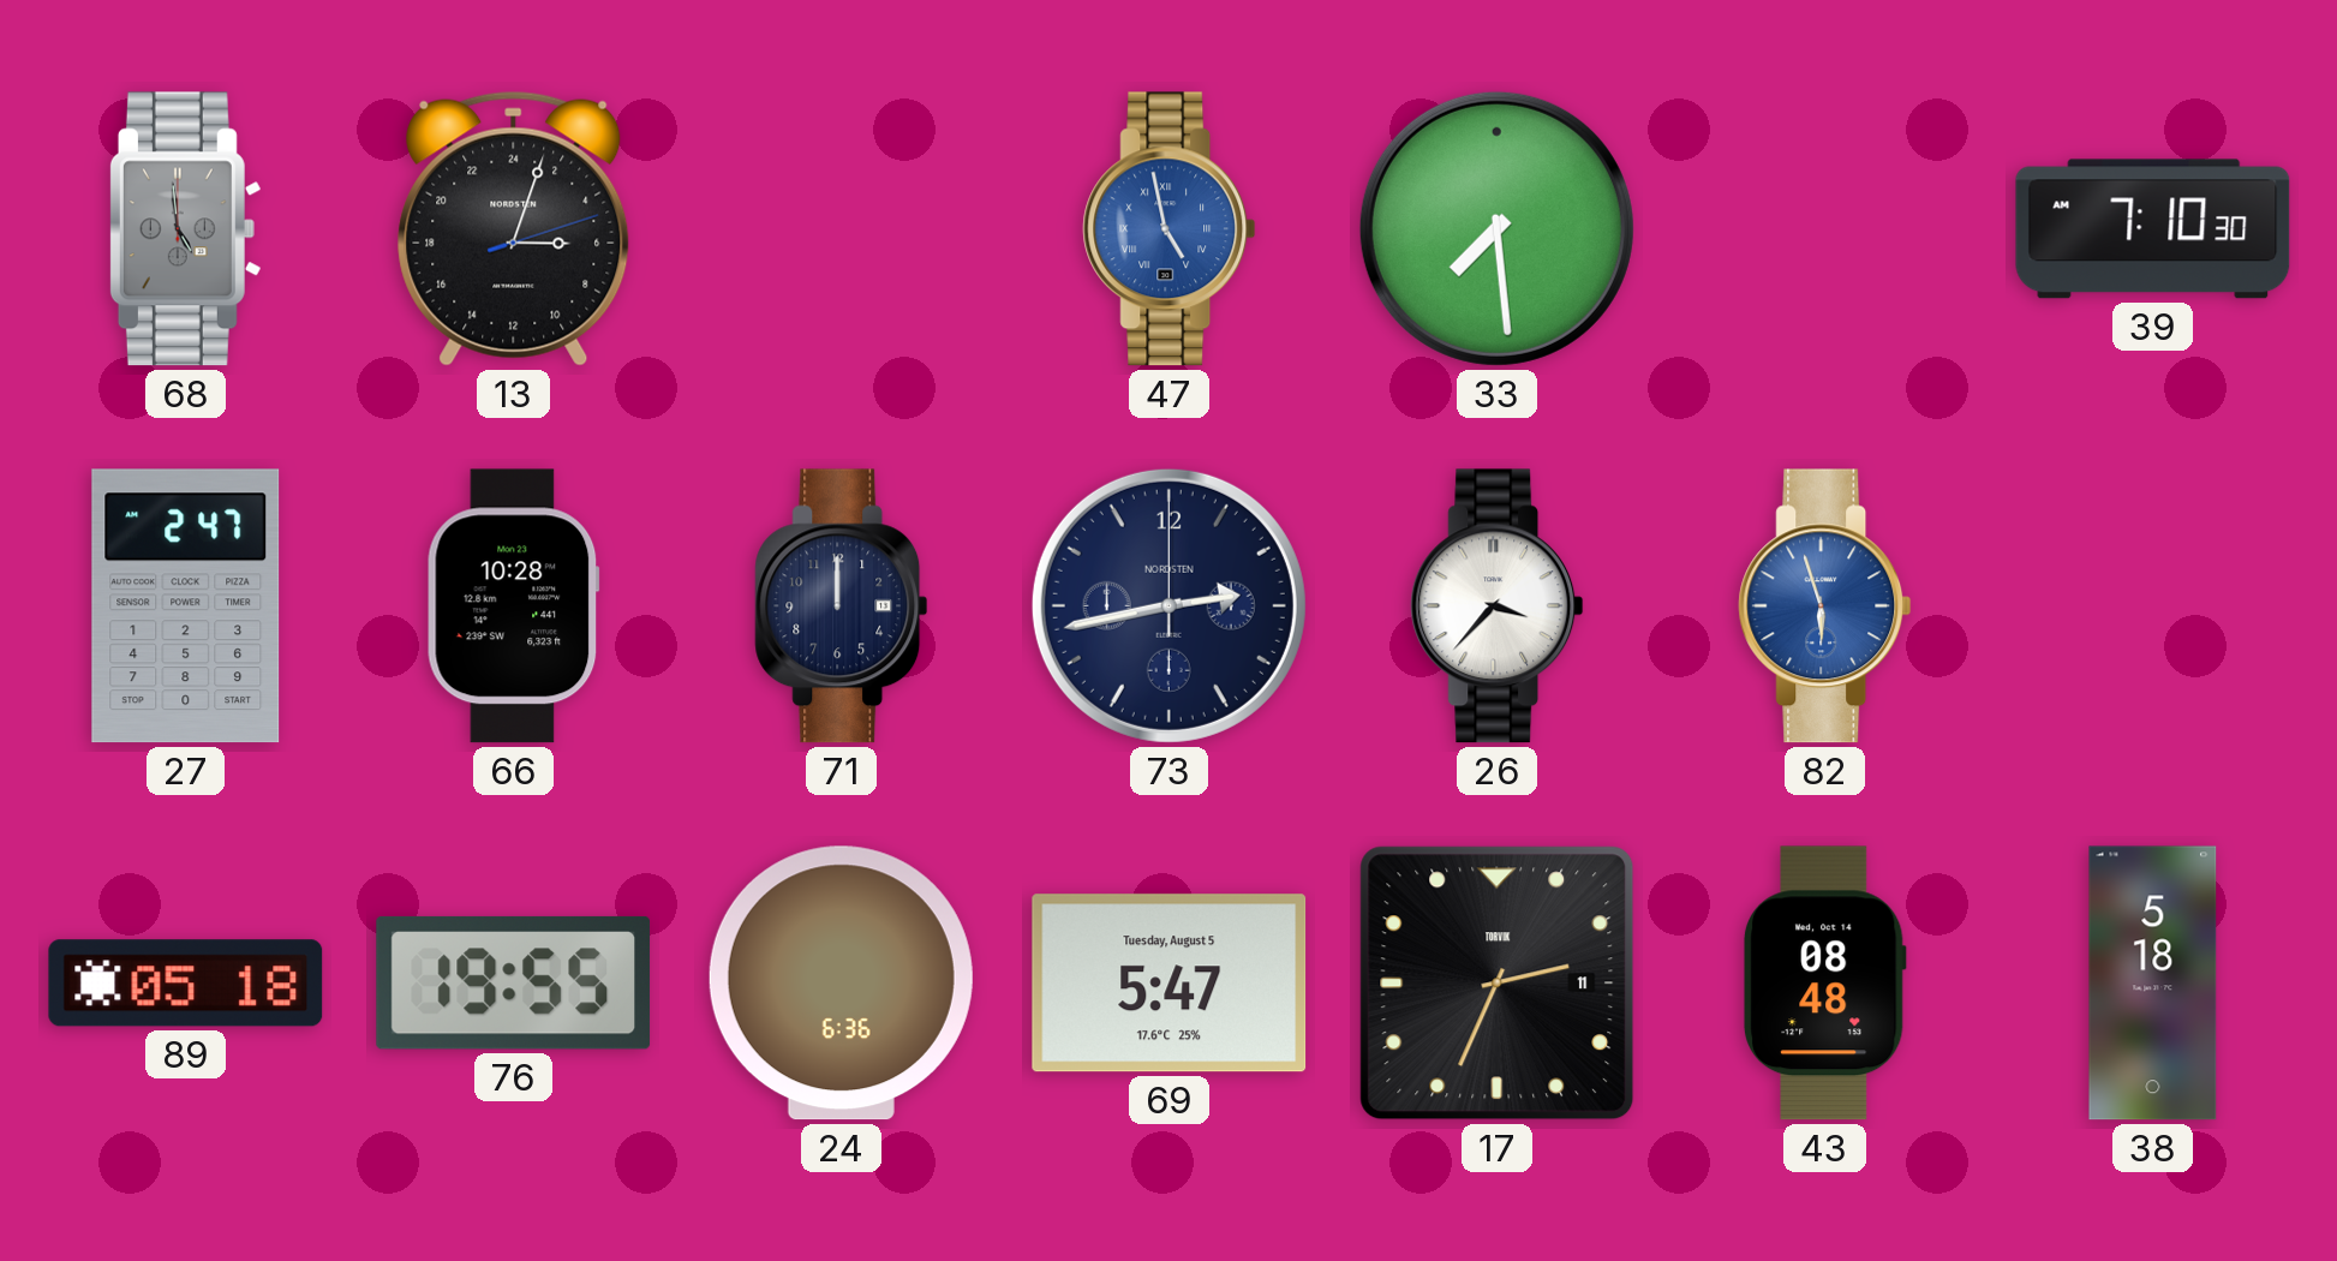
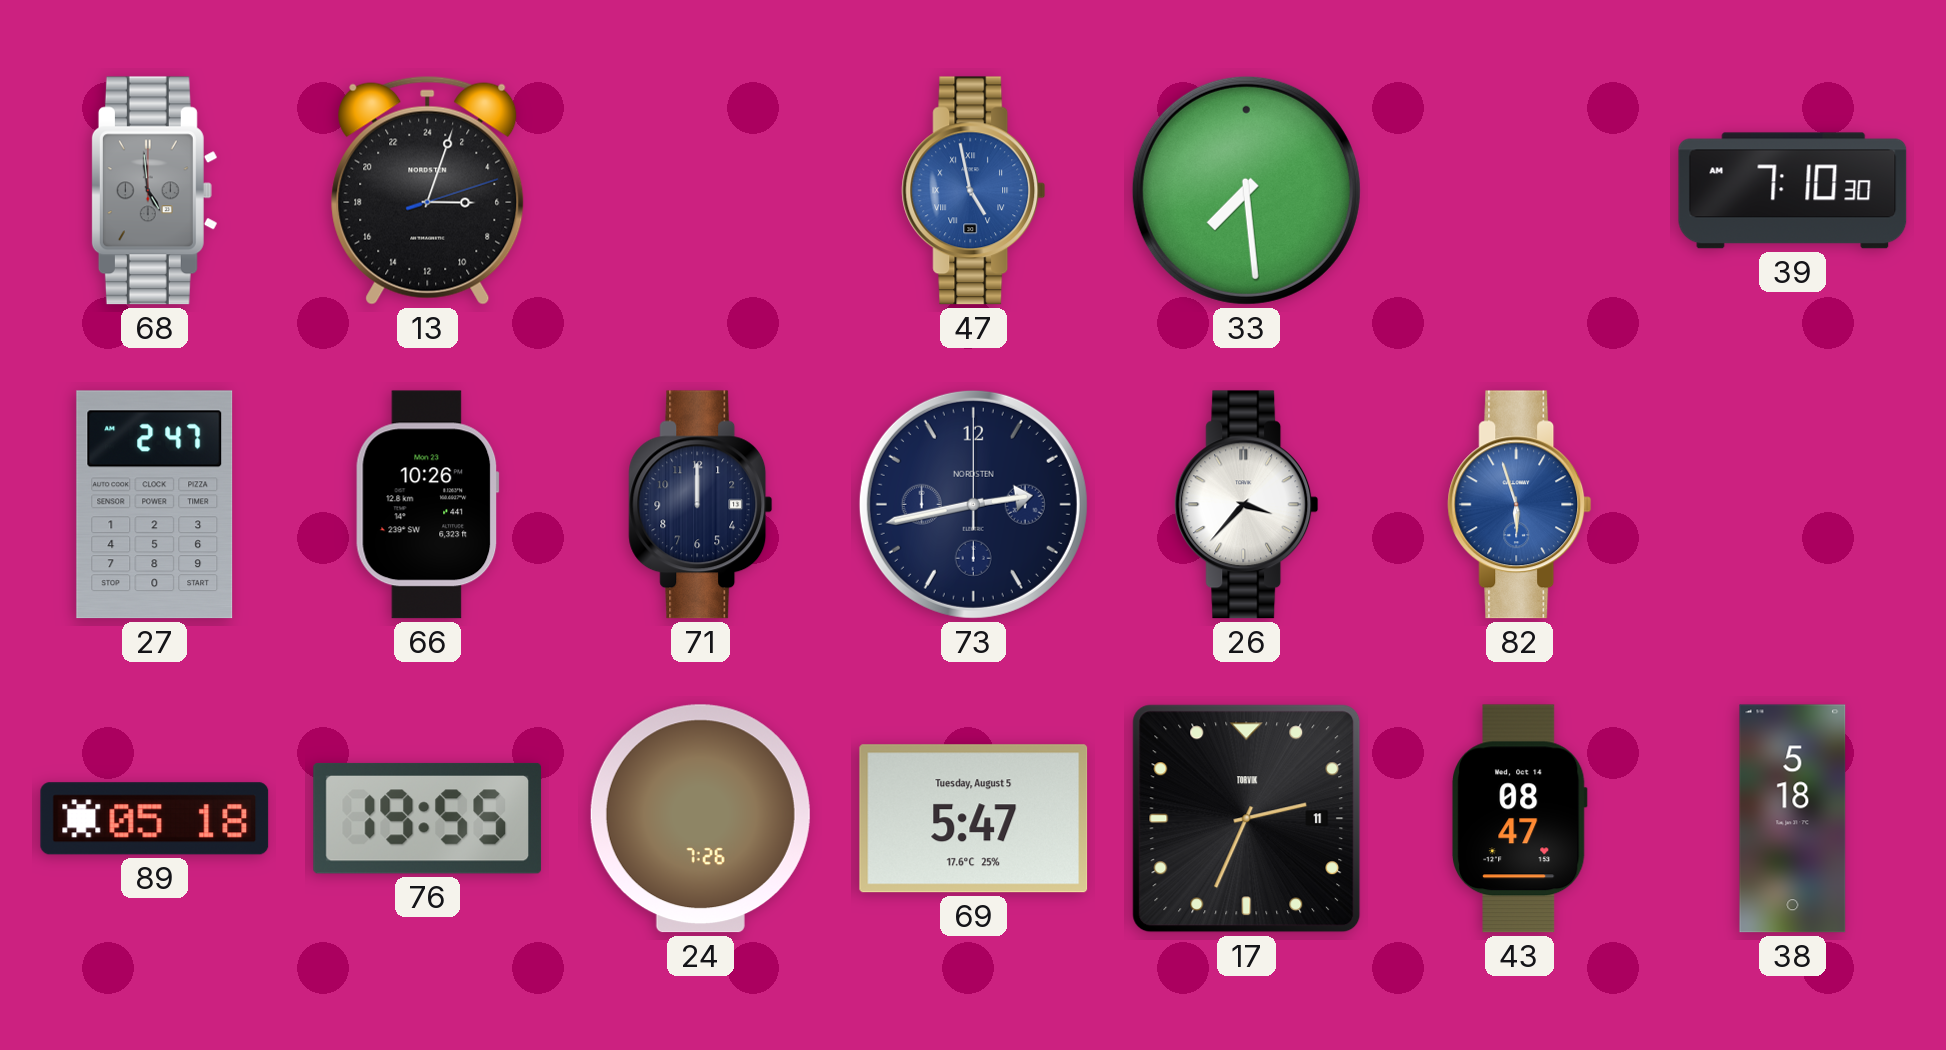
66: 10:28 -> 10:26
24: 6:36 -> 7:26
43: 08:48 -> 08:47
